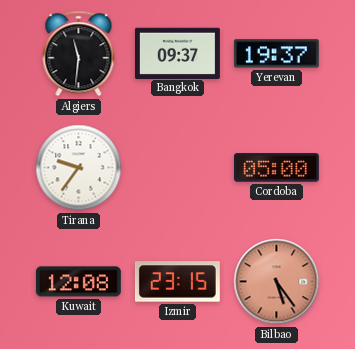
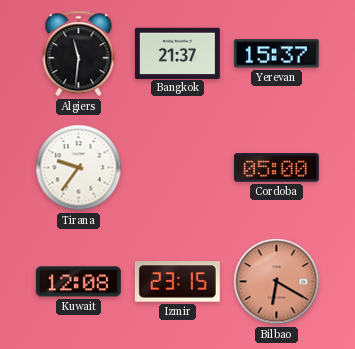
Bangkok: 09:37 -> 21:37
Yerevan: 19:37 -> 15:37
Bilbao: 5:24 -> 6:20
